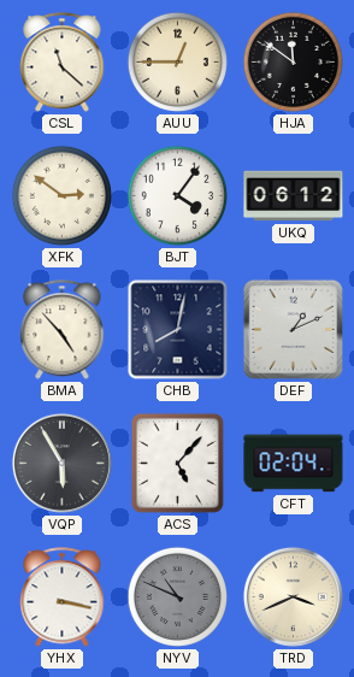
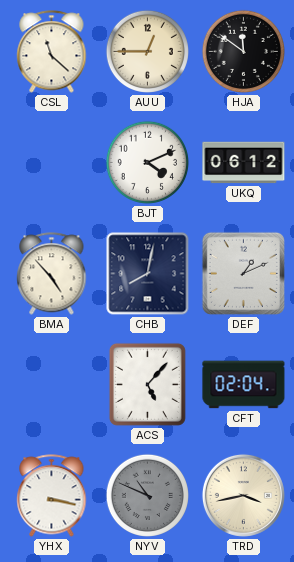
XFK: 2:51 -> none
BJT: 4:06 -> 4:11
VQP: 5:55 -> none
TRD: 3:41 -> 3:43
